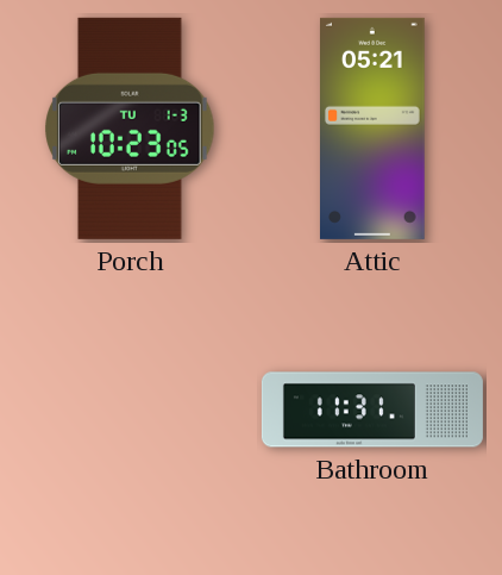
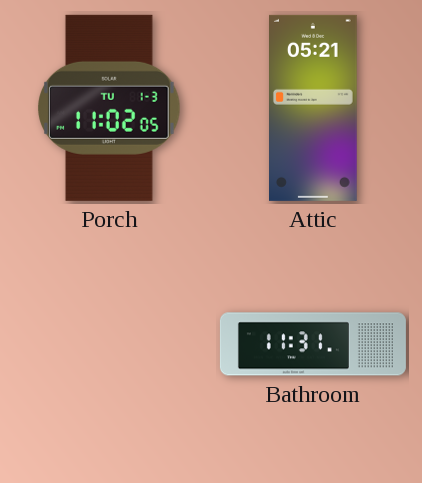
Porch: 10:23 -> 11:02
